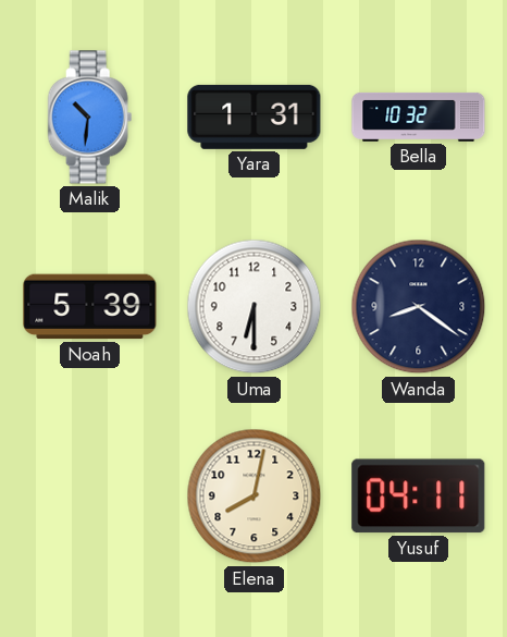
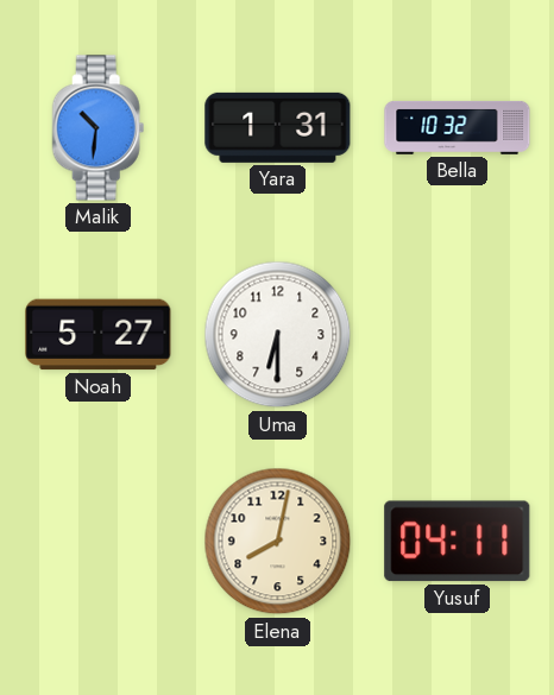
Noah: 5:39 -> 5:27
Wanda: 8:21 -> none
